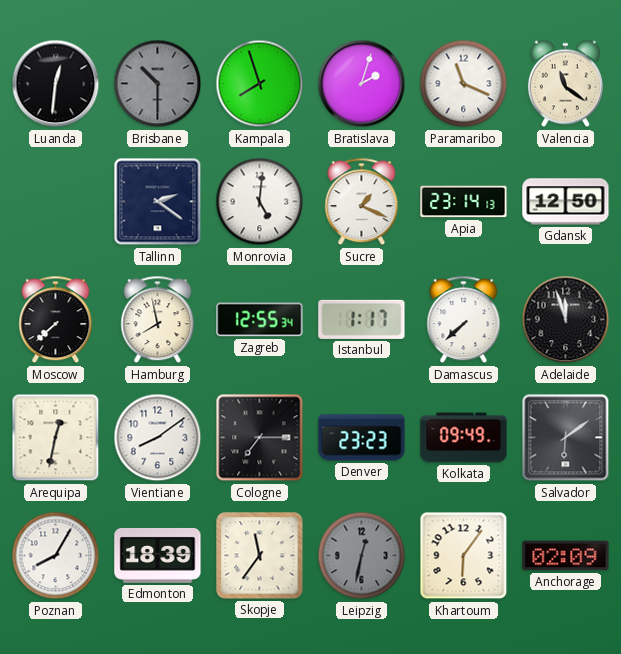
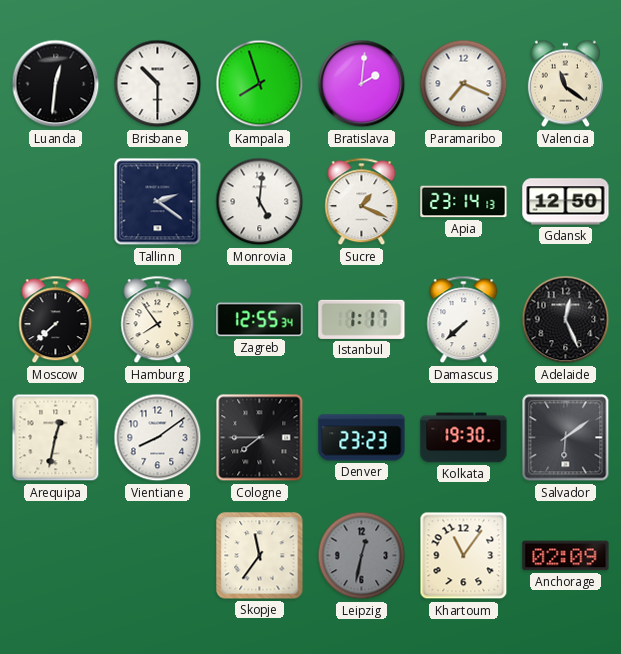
Brisbane dial: grey -> white
Bratislava: 2:03 -> 2:01
Paramaribo: 11:19 -> 7:19
Hamburg: 7:58 -> 7:54
Adelaide: 11:57 -> 12:26
Cologne: 7:15 -> 7:45
Kolkata: 09:49 -> 19:30
Poznan: 8:05 -> none
Edmonton: 18:39 -> none
Khartoum: 6:06 -> 11:06
